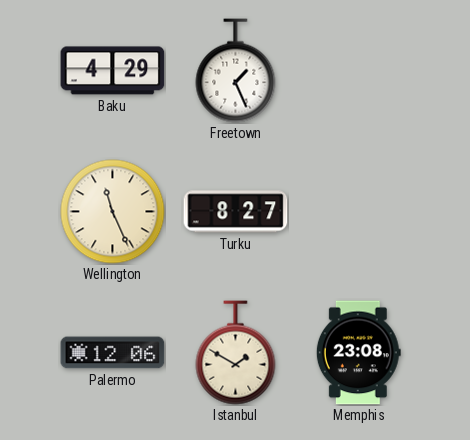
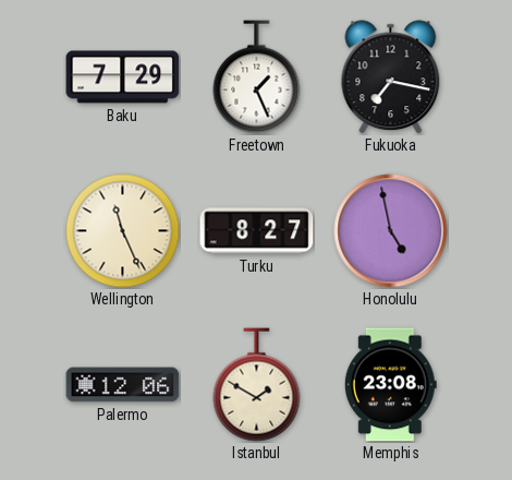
Baku: 4:29 -> 7:29
Fukuoka: none -> 7:17
Honolulu: none -> 4:58
